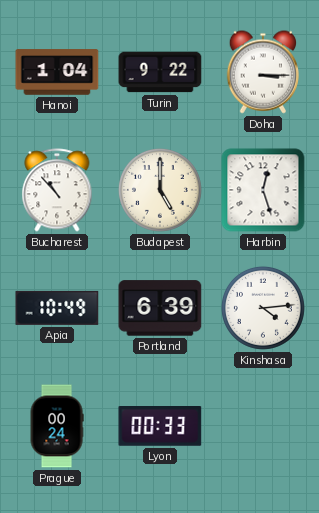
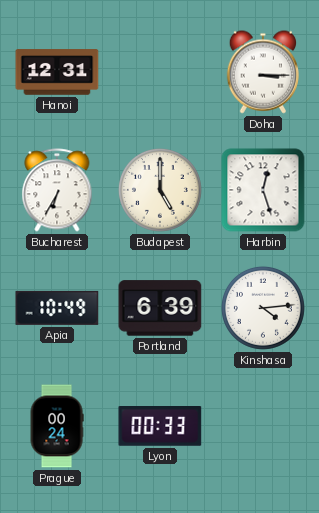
Hanoi: 1:04 -> 12:31
Turin: 9:22 -> none
Bucharest: 10:53 -> 6:35
